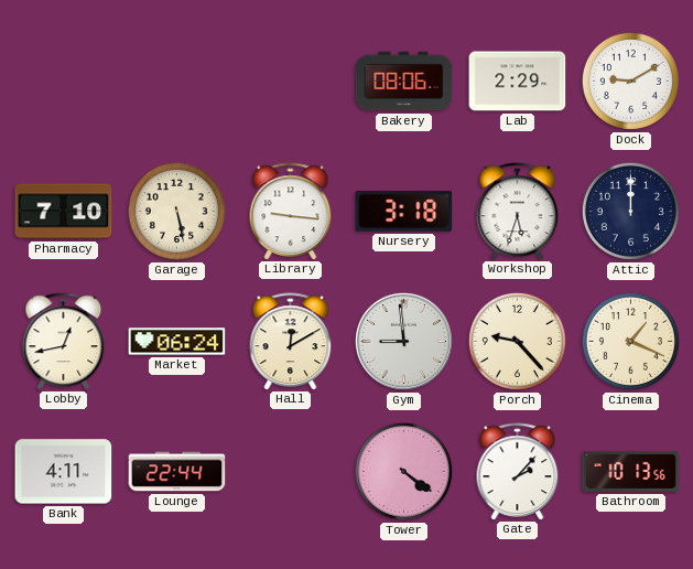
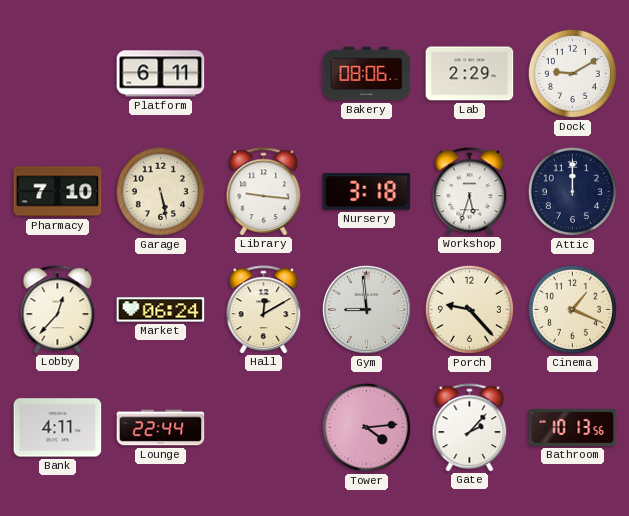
Platform: none -> 6:11
Lobby: 12:43 -> 12:37
Tower: 4:21 -> 4:14
